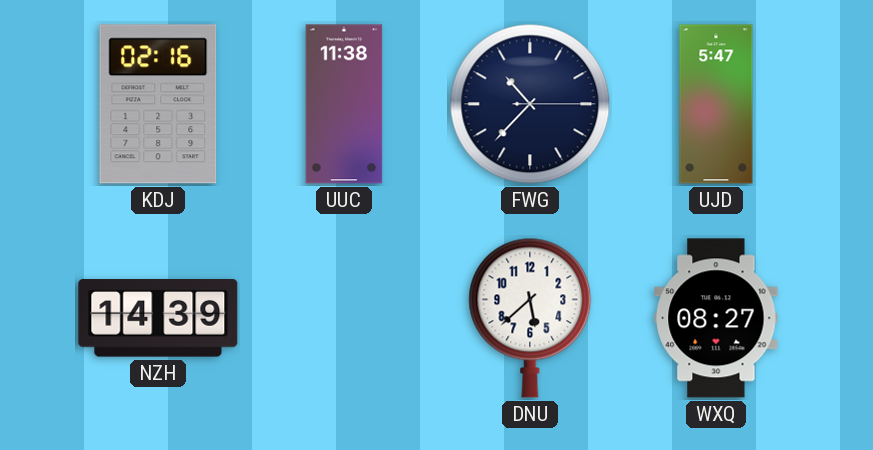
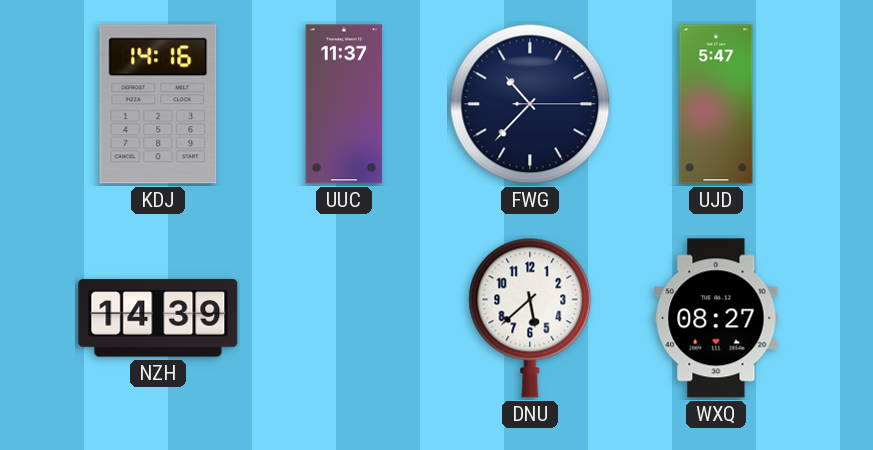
KDJ: 02:16 -> 14:16
UUC: 11:38 -> 11:37
